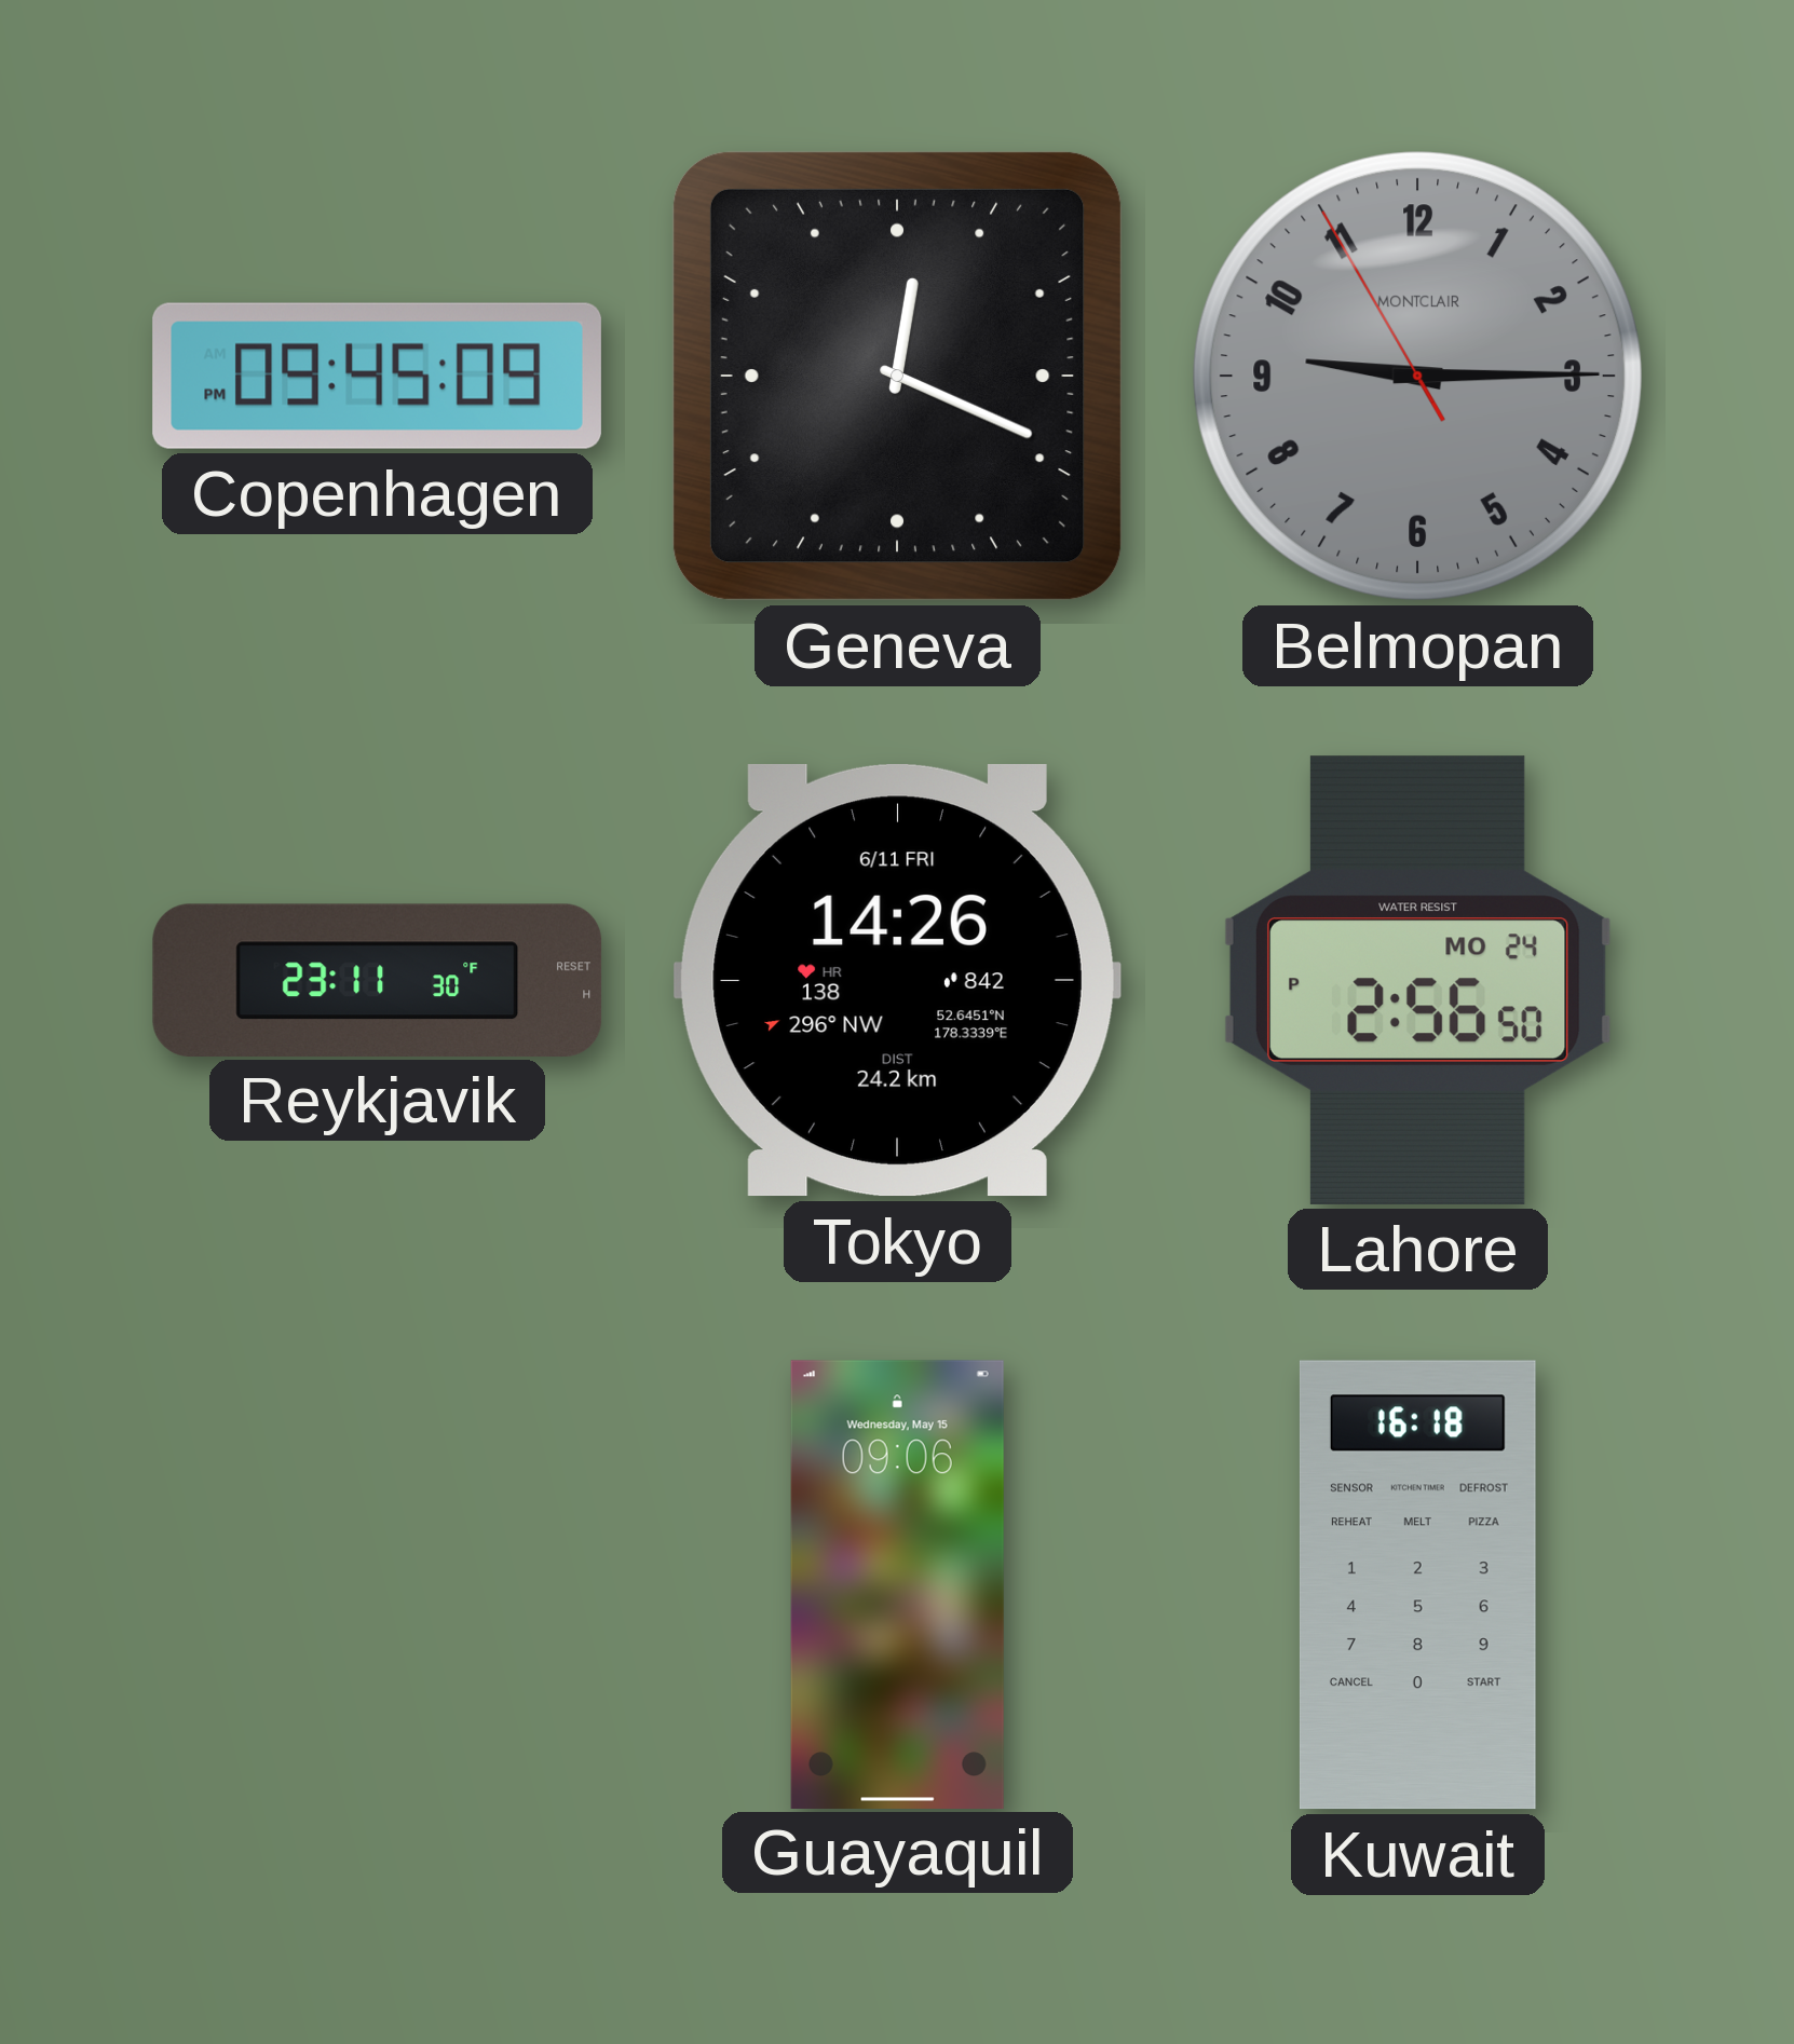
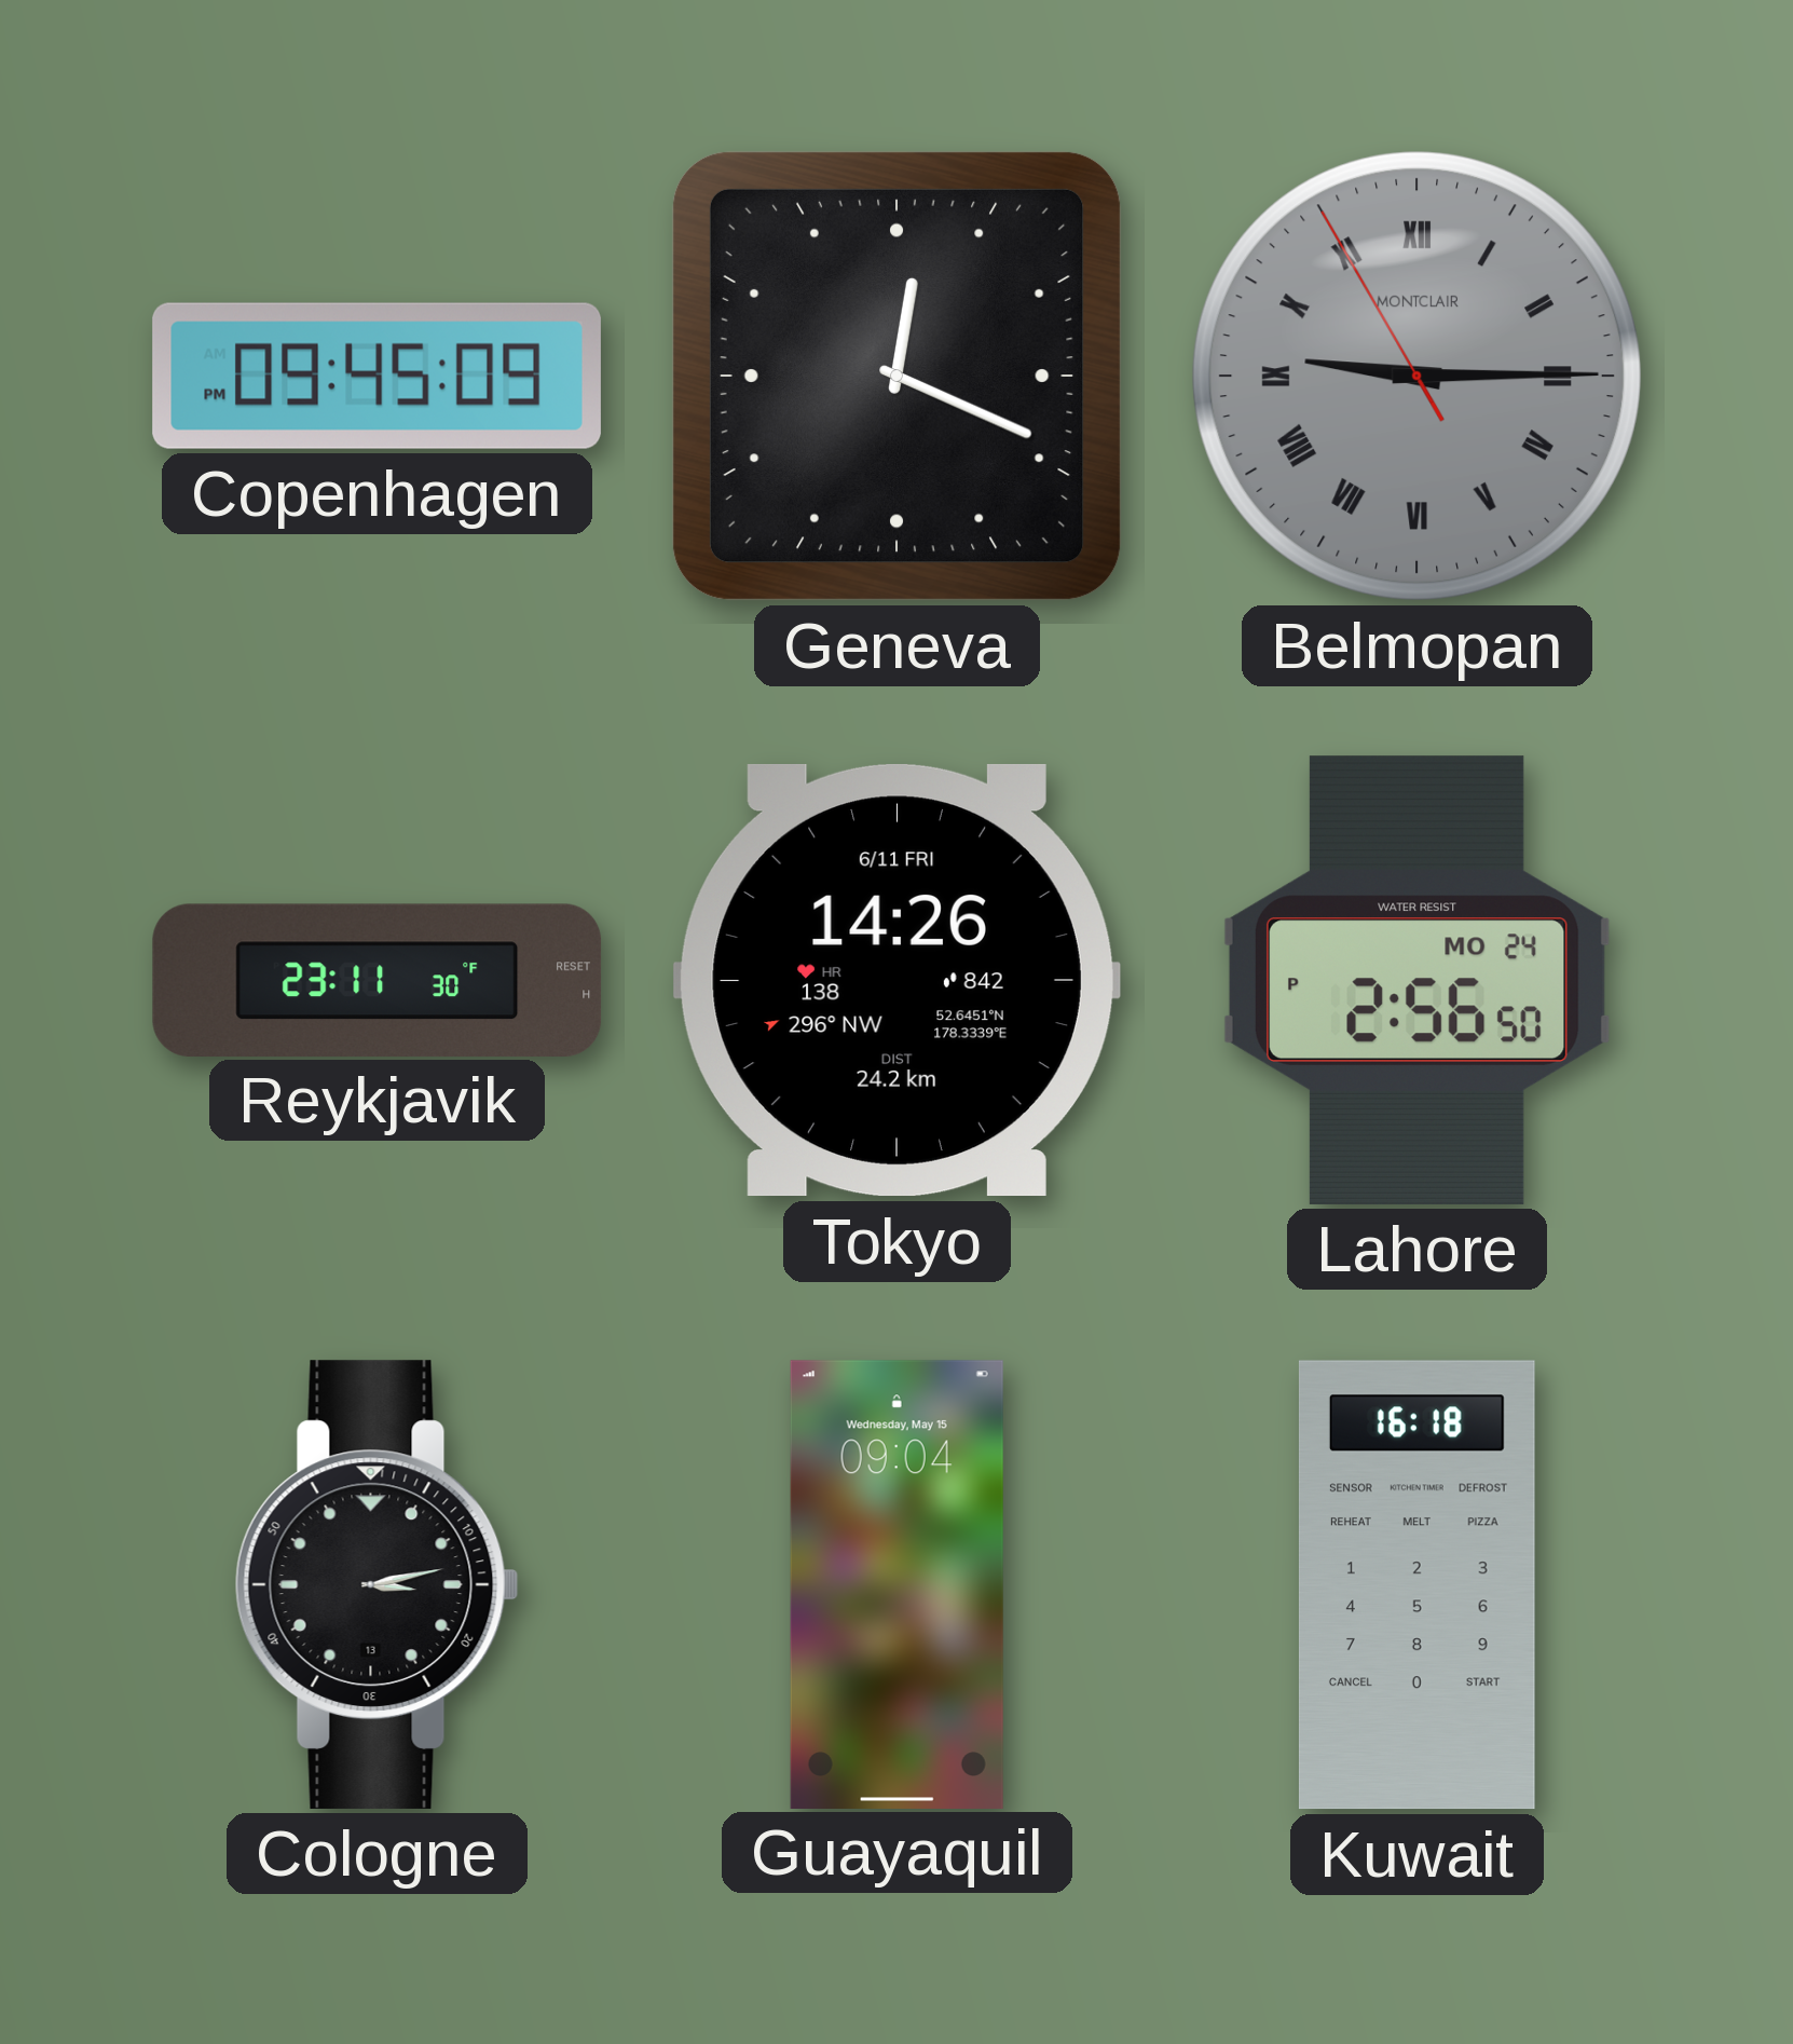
Belmopan numerals: Arabic -> Roman
Cologne: none -> 3:13
Guayaquil: 09:06 -> 09:04
